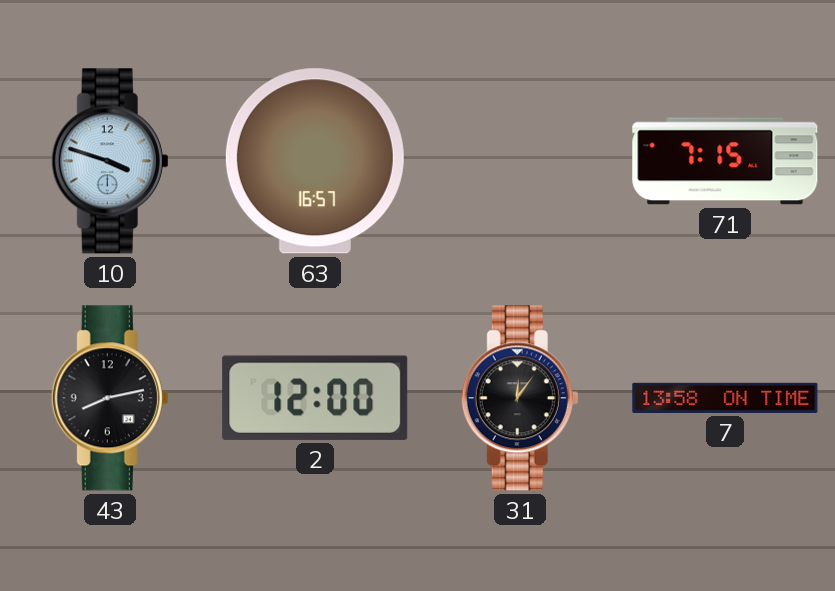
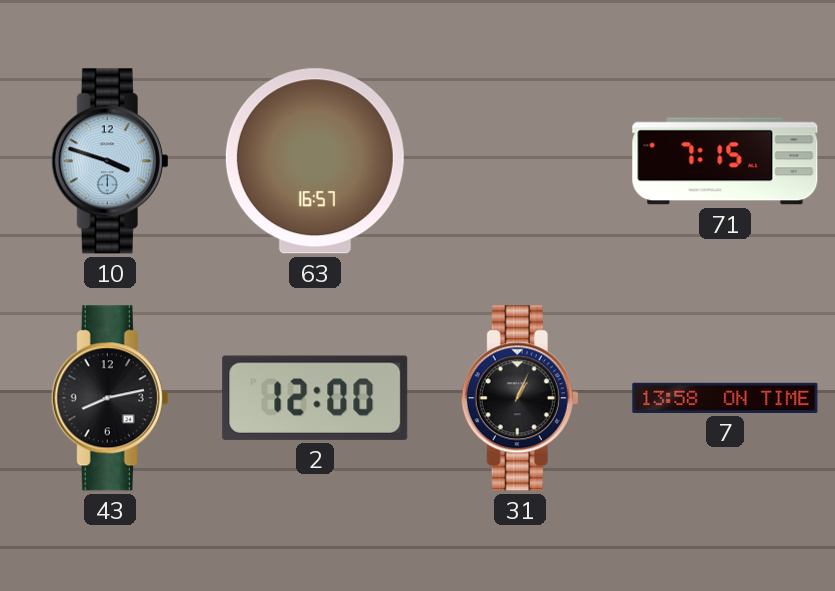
31: 12:06 -> 1:04
